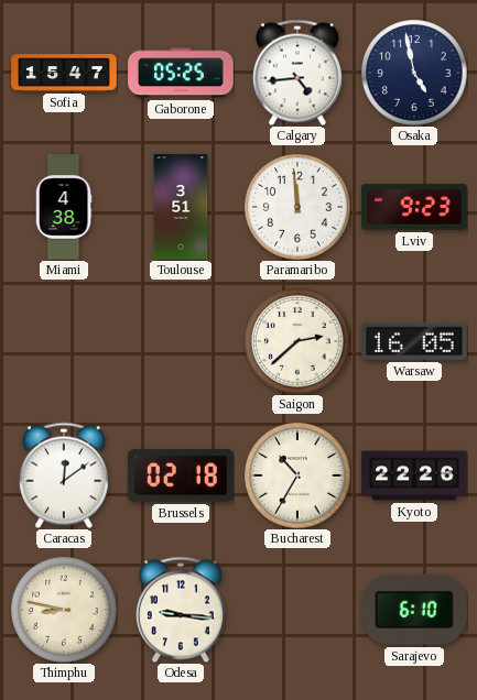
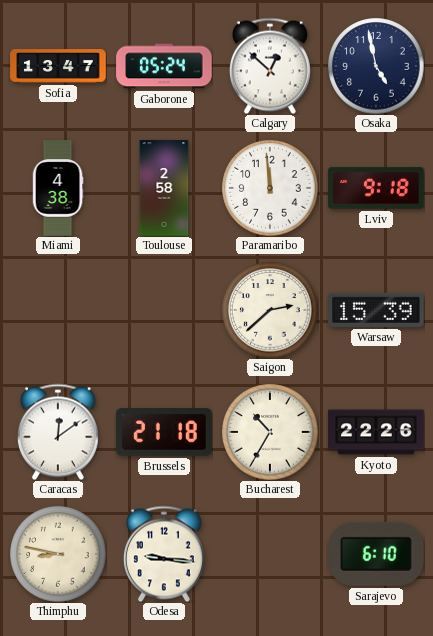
Sofia: 15:47 -> 13:47
Gaborone: 05:25 -> 05:24
Calgary: 4:44 -> 12:52
Toulouse: 3:51 -> 2:58
Lviv: 9:23 -> 9:18
Warsaw: 16:05 -> 15:39
Brussels: 02:18 -> 21:18
